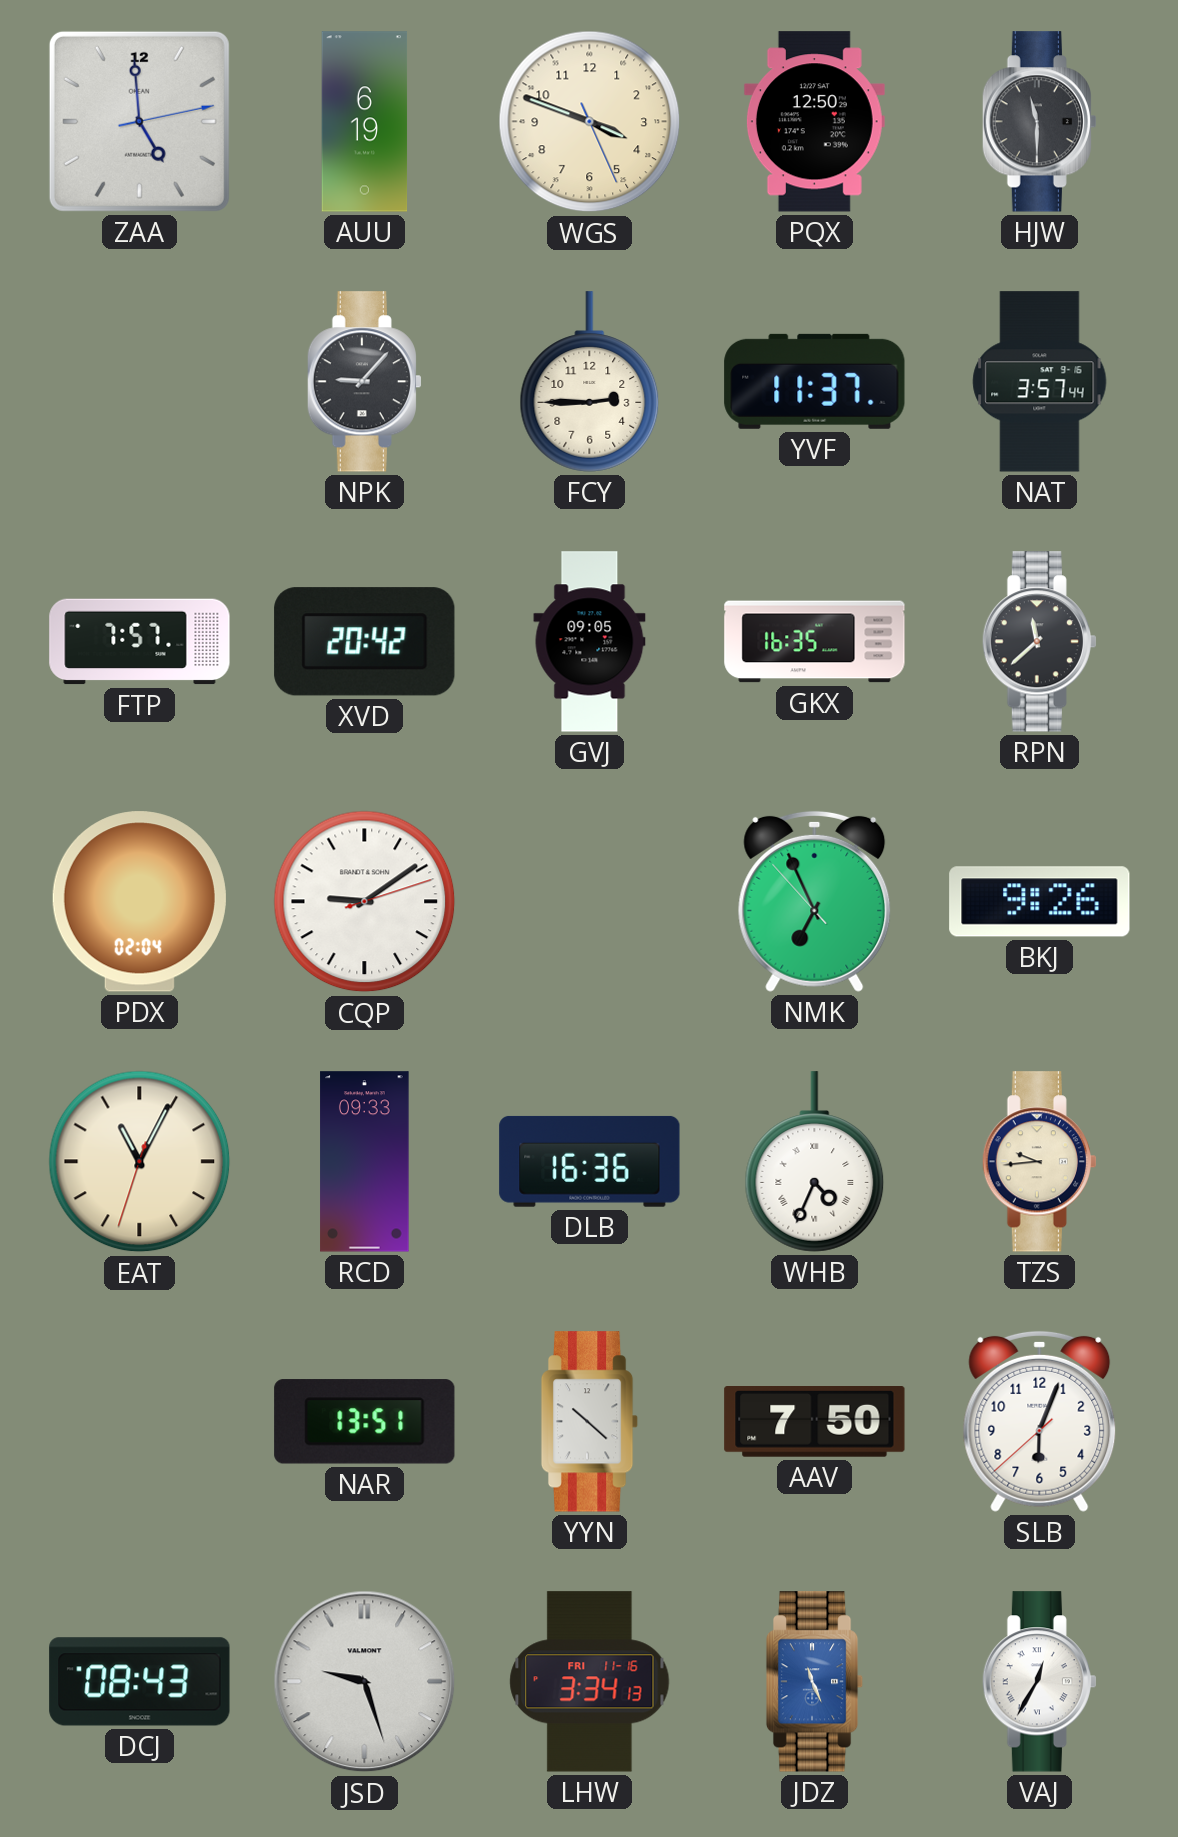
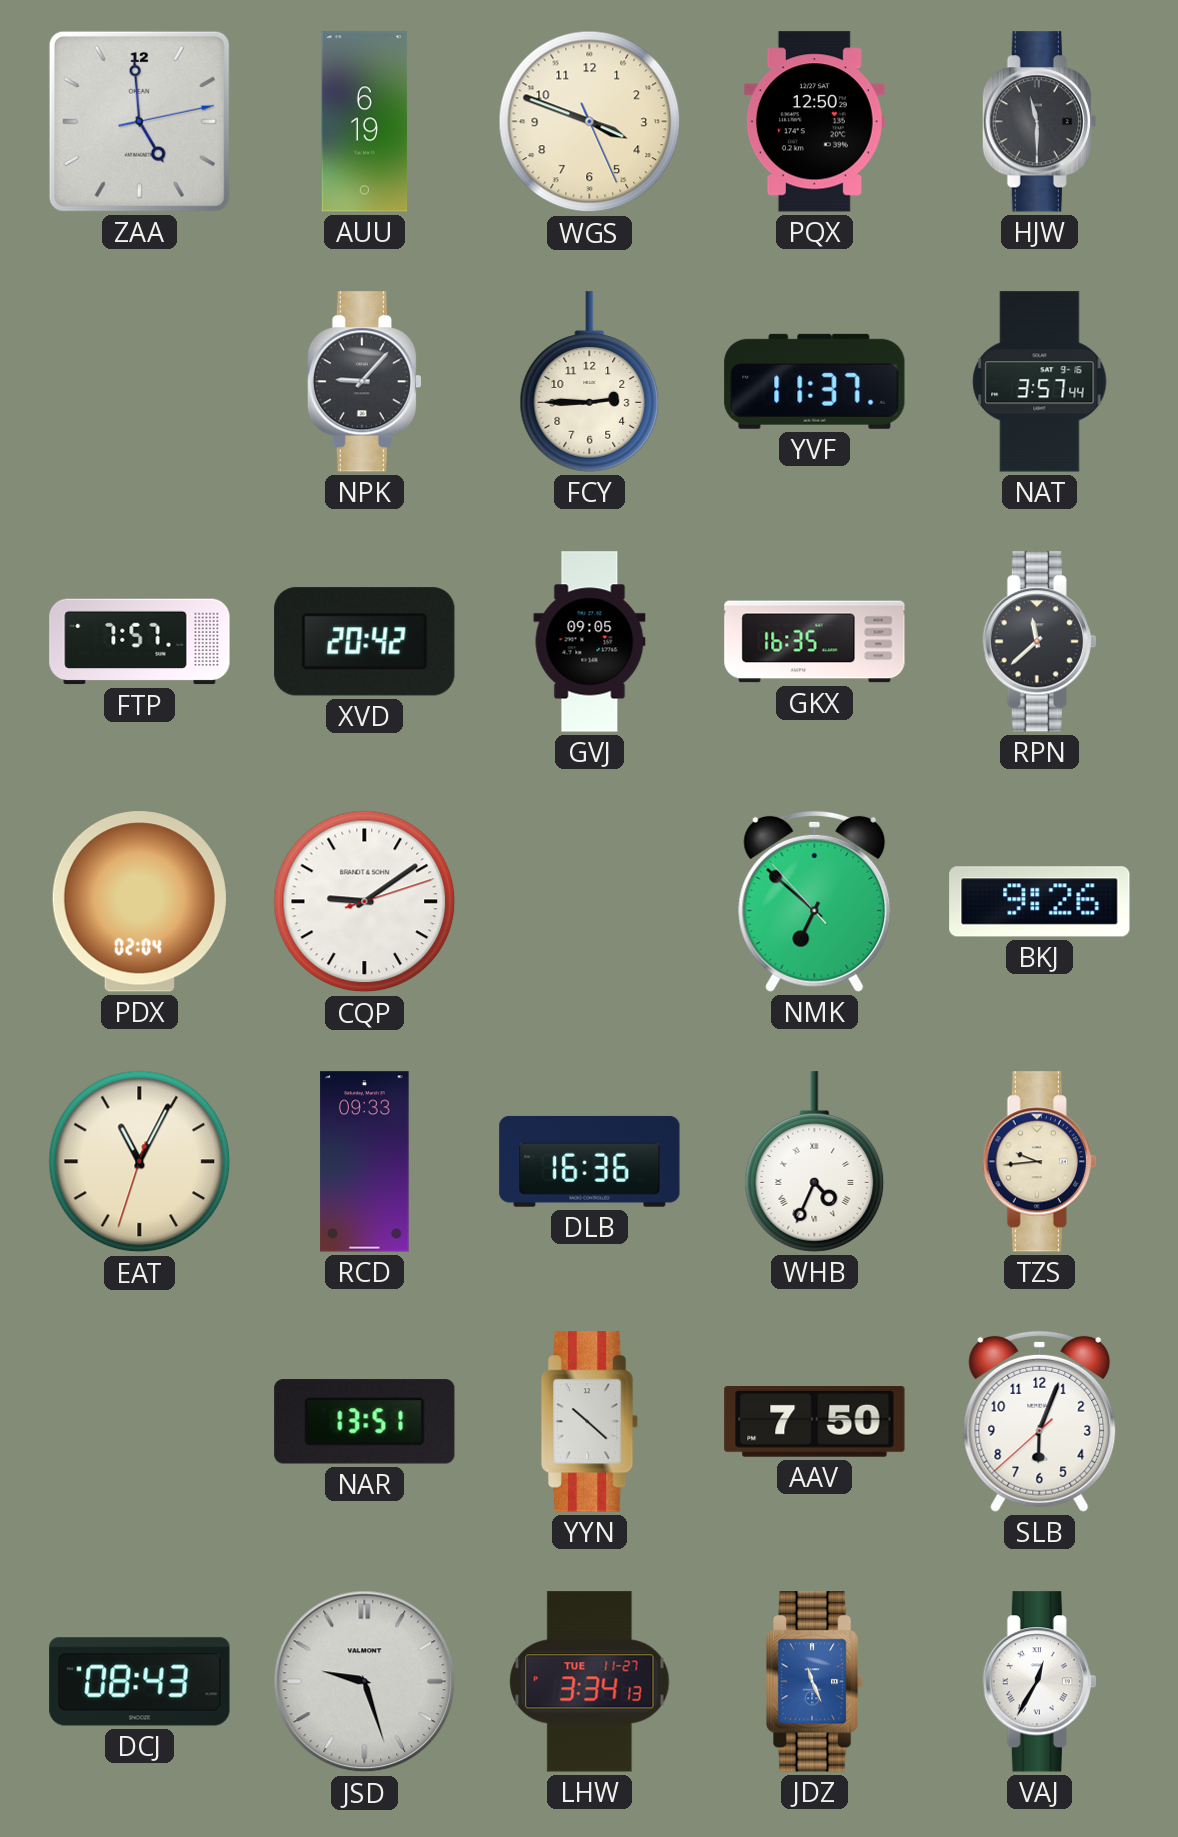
NMK: 6:55 -> 6:51
LHW date: FRI 11-16 -> TUE 11-27
